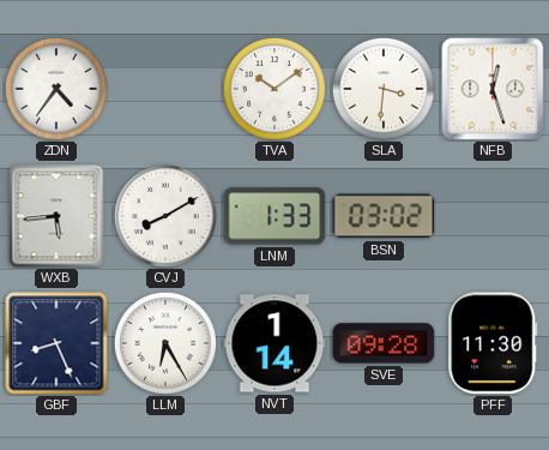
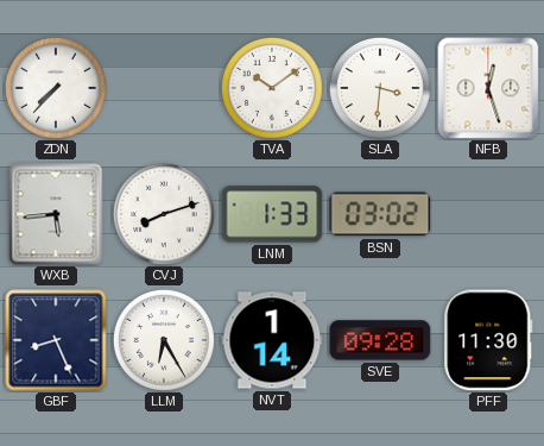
ZDN: 4:36 -> 7:37
CVJ: 8:10 -> 8:12
